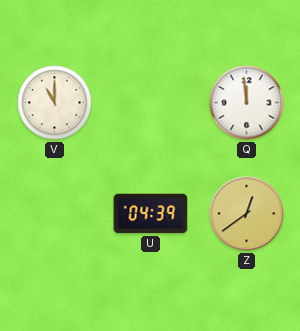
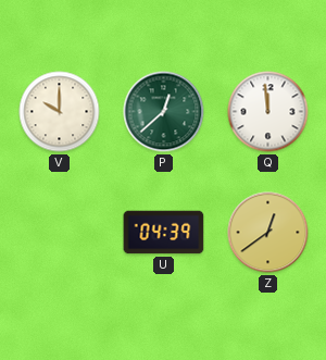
V: 11:00 -> 10:00
P: none -> 12:38
